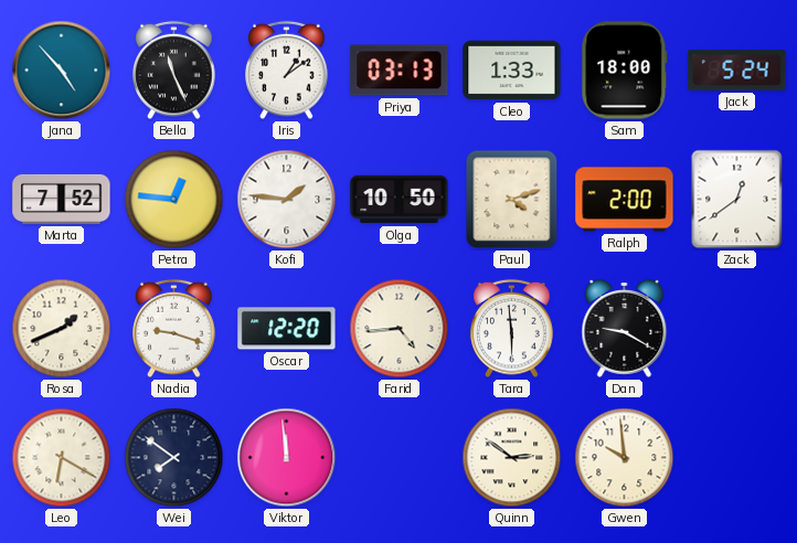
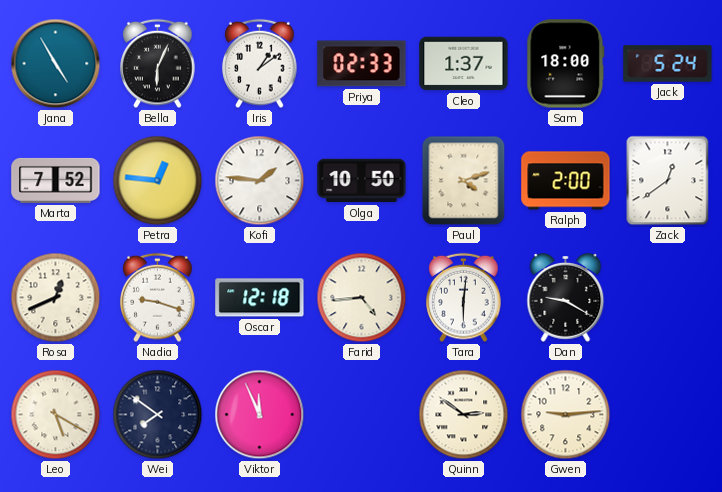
Jana: 4:53 -> 4:55
Bella: 11:26 -> 6:04
Priya: 03:13 -> 02:33
Cleo: 1:33 -> 1:37
Rosa: 1:41 -> 12:41
Oscar: 12:20 -> 12:18
Tara: 5:59 -> 6:01
Leo: 6:20 -> 5:20
Viktor: 11:59 -> 11:56
Gwen: 9:59 -> 9:14
